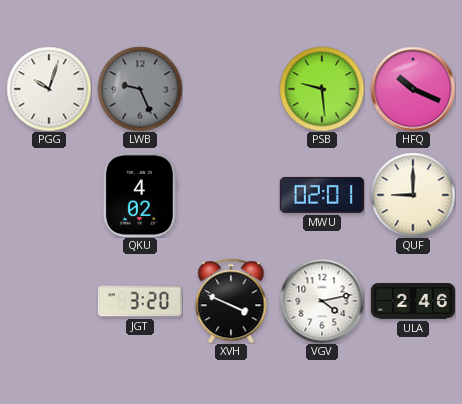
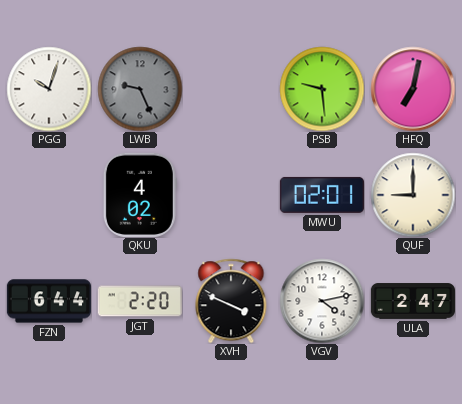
HFQ: 10:19 -> 7:02
FZN: none -> 6:44
JGT: 3:20 -> 2:20
ULA: 2:46 -> 2:47
